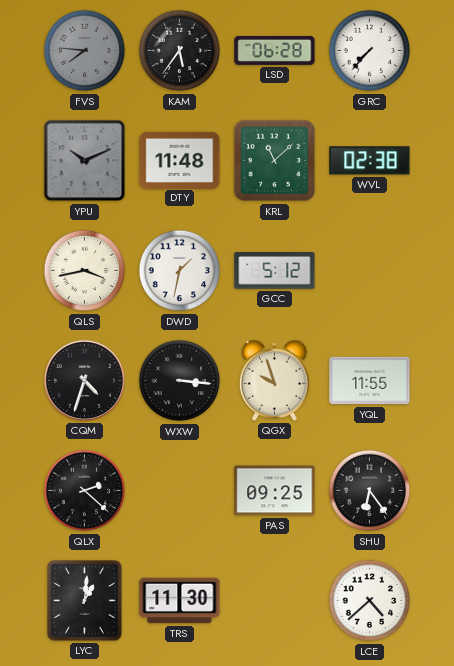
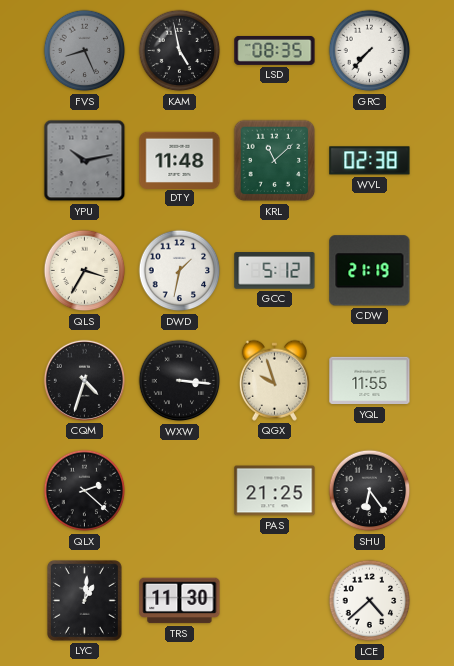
FVS: 7:46 -> 8:26
KAM: 5:36 -> 4:58
LSD: 06:28 -> 08:35
YPU: 10:11 -> 10:13
QLS: 3:43 -> 3:35
CDW: none -> 21:19
PAS: 09:25 -> 21:25
